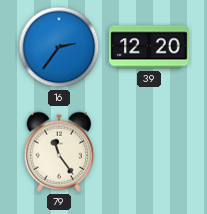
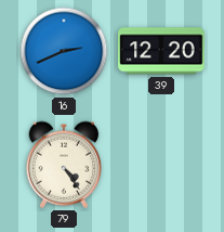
16: 2:36 -> 2:41
79: 11:24 -> 4:24
